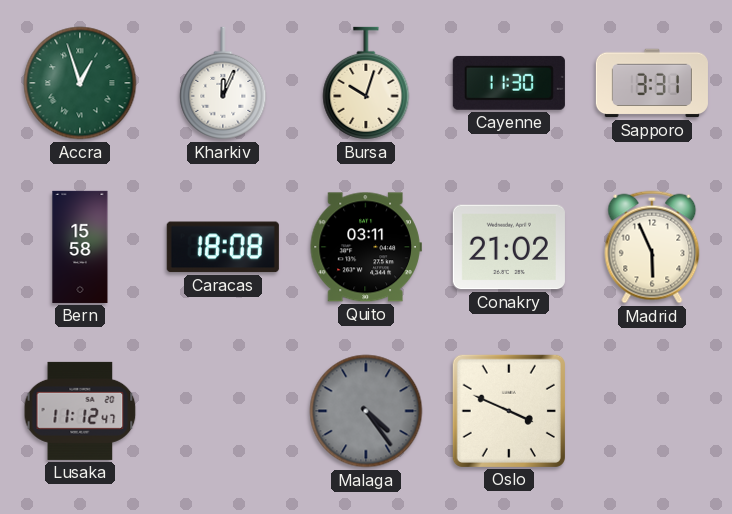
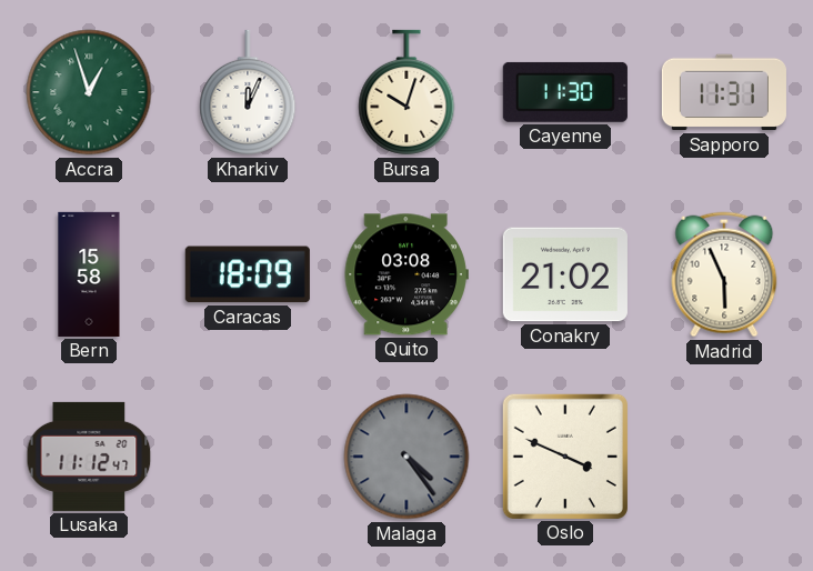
Sapporo: 3:31 -> 11:31
Caracas: 18:08 -> 18:09
Quito: 03:11 -> 03:08
